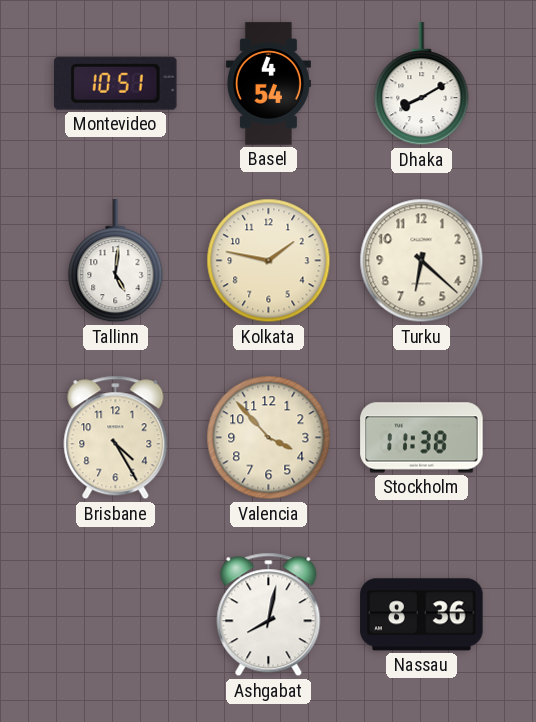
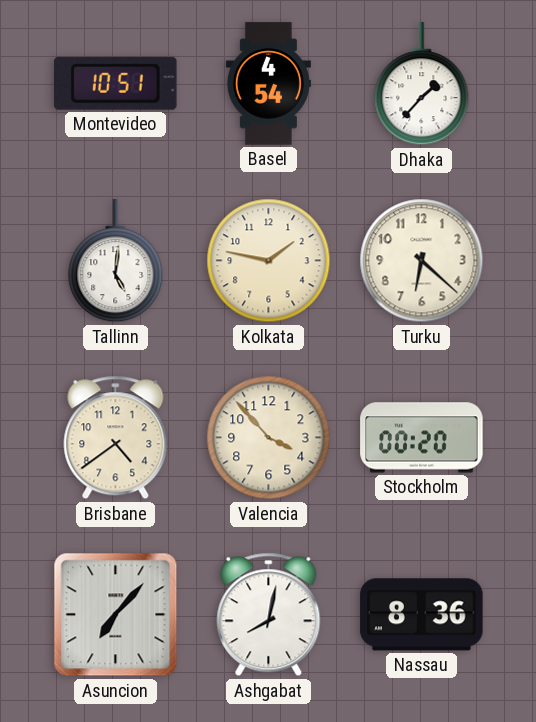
Dhaka: 8:10 -> 1:37
Brisbane: 4:25 -> 4:39
Stockholm: 11:38 -> 00:20
Asuncion: none -> 7:07
